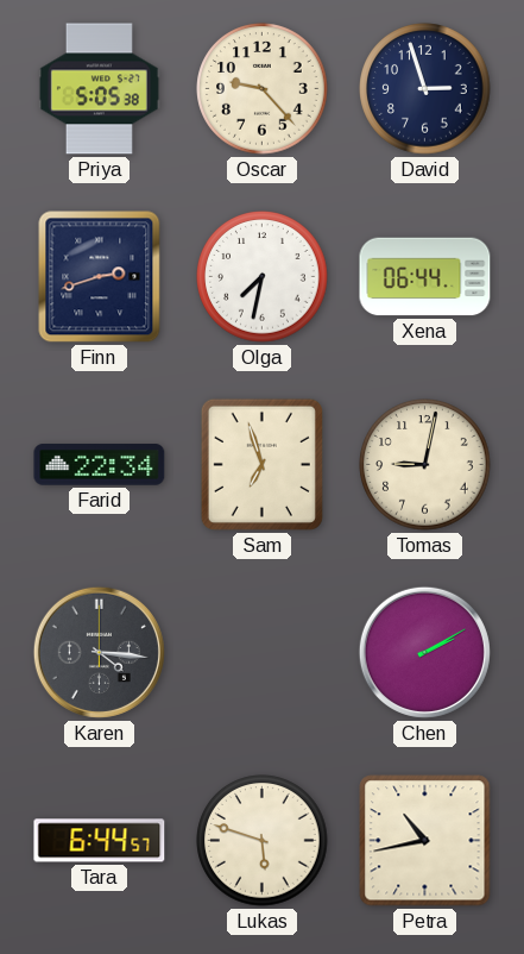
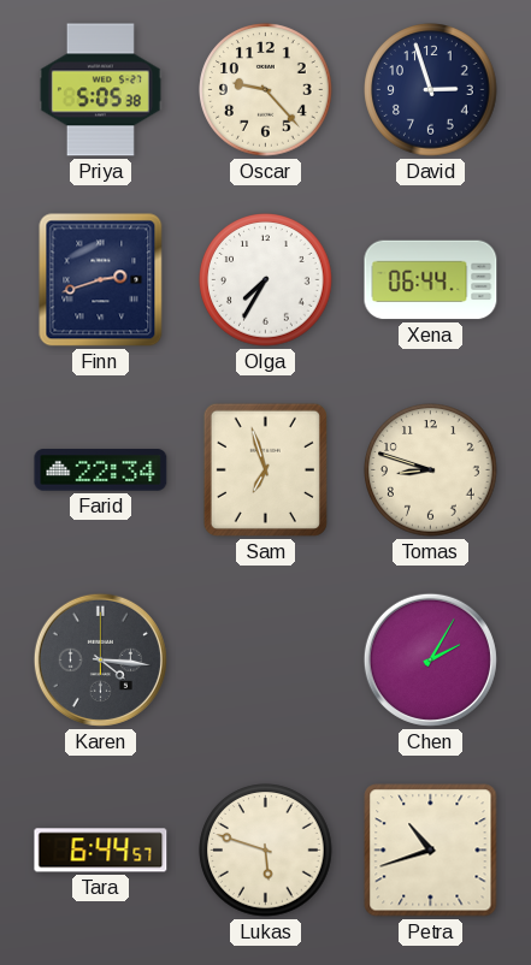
Olga: 7:32 -> 7:35
Tomas: 9:02 -> 8:48
Chen: 2:10 -> 2:05
Petra: 10:43 -> 10:42
